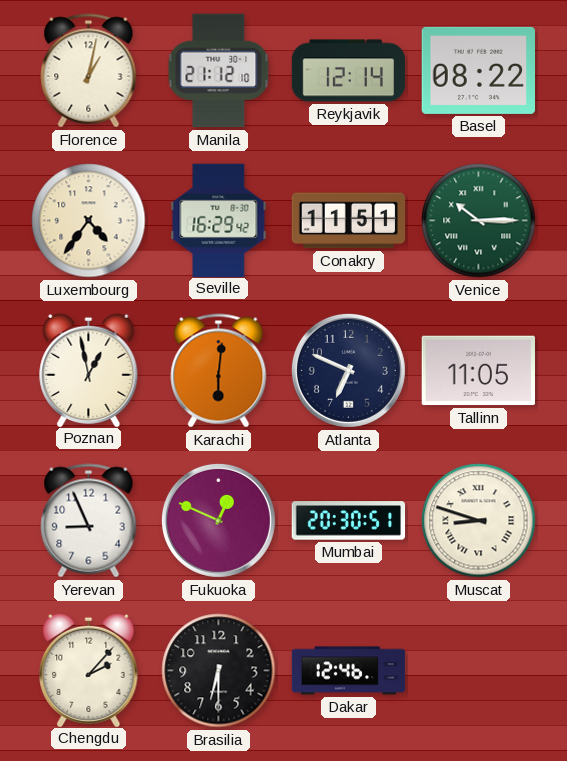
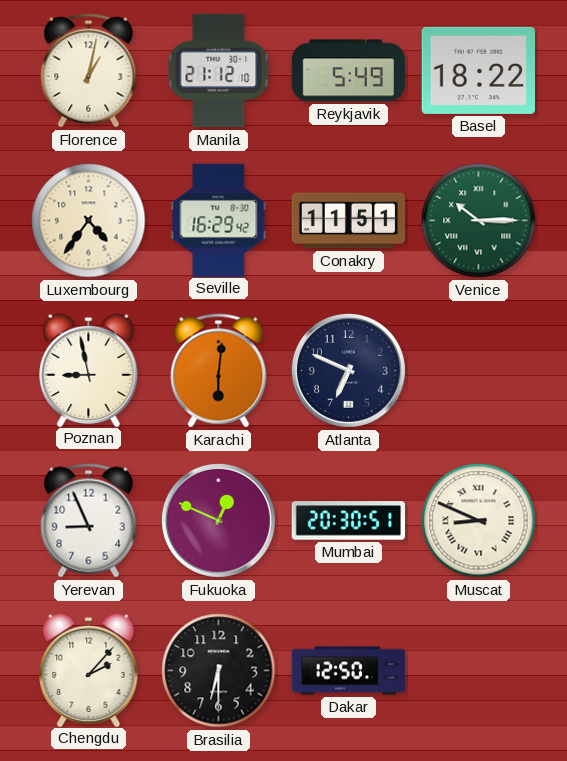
Reykjavik: 12:14 -> 5:49
Basel: 08:22 -> 18:22
Poznan: 12:58 -> 8:58
Tallinn: 11:05 -> none
Muscat: 8:48 -> 8:49
Dakar: 12:46 -> 12:50
